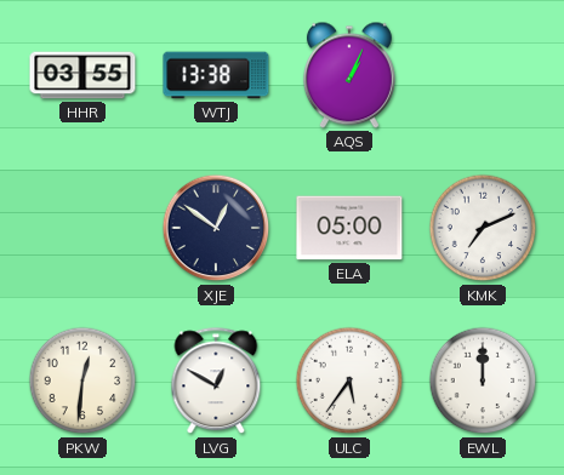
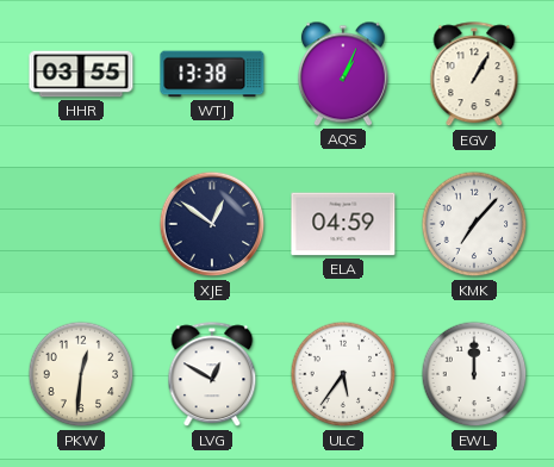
EGV: none -> 1:05
ELA: 05:00 -> 04:59
KMK: 7:11 -> 7:07
